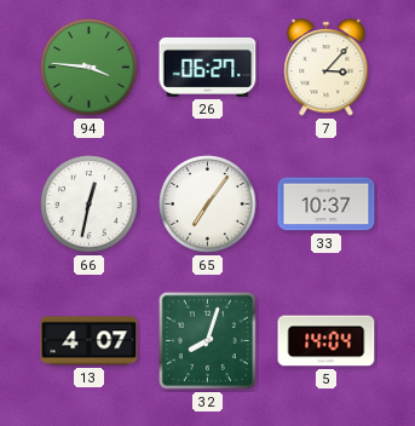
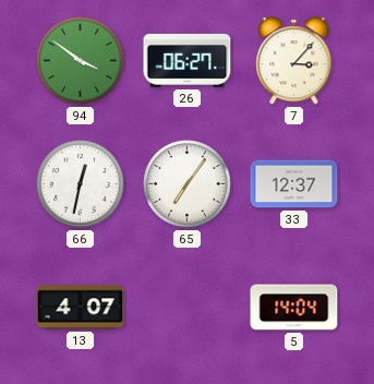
94: 3:46 -> 3:51
33: 10:37 -> 12:37
32: 8:03 -> none
